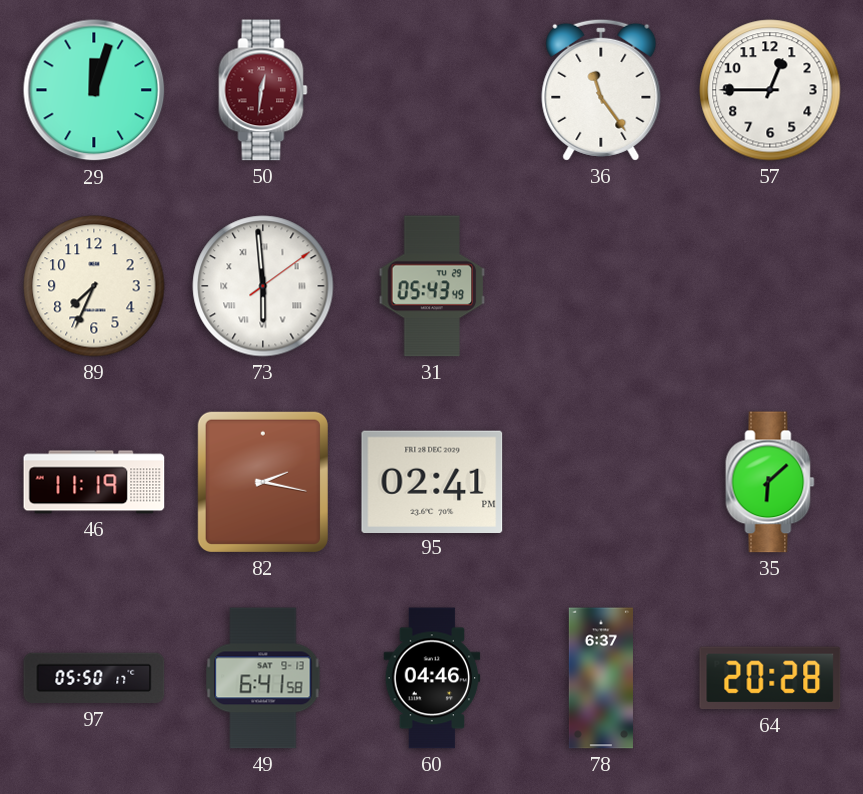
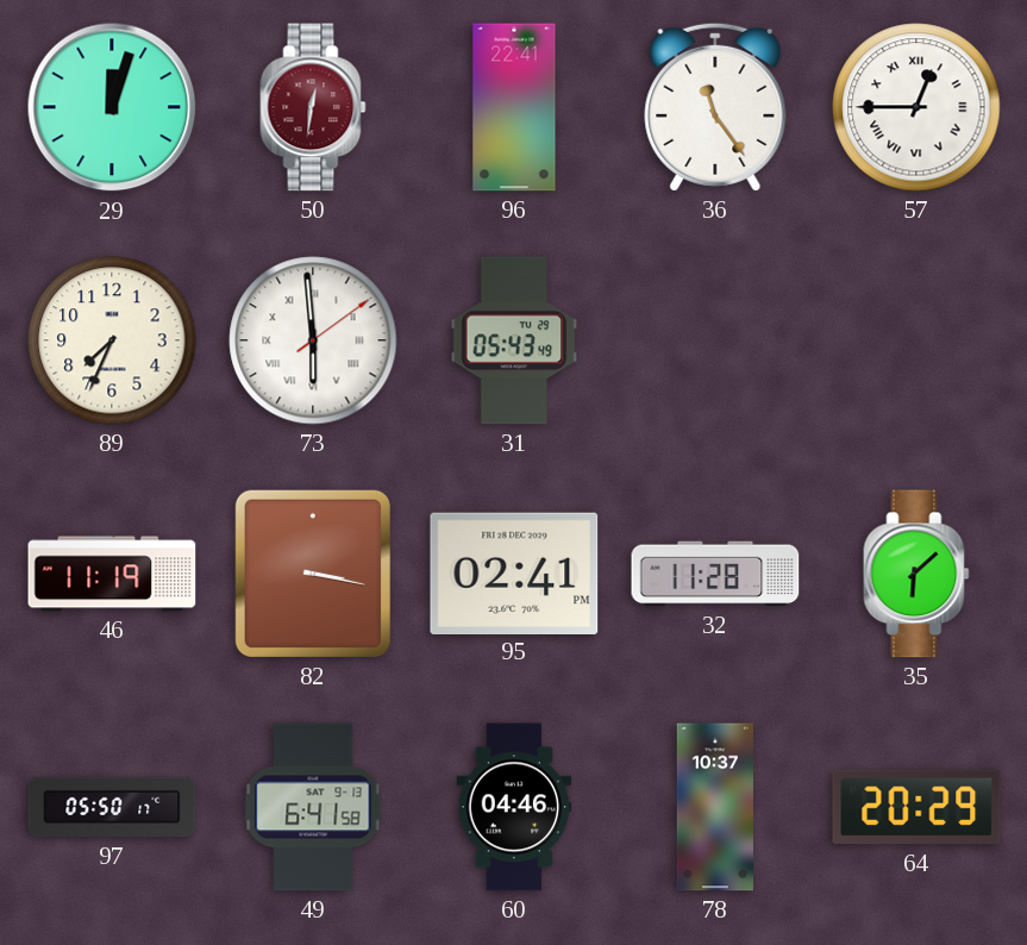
96: none -> 22:41
57 numerals: Arabic -> Roman
82: 2:17 -> 3:17
32: none -> 11:28
78: 6:37 -> 10:37
64: 20:28 -> 20:29
